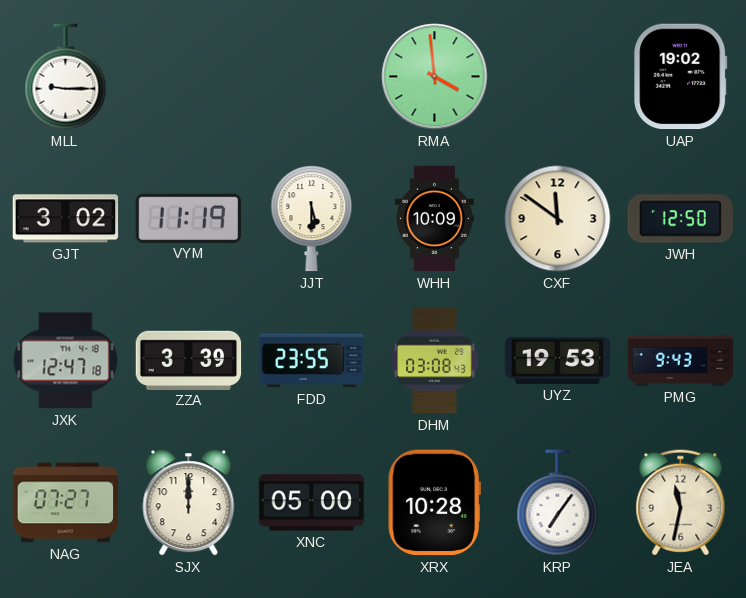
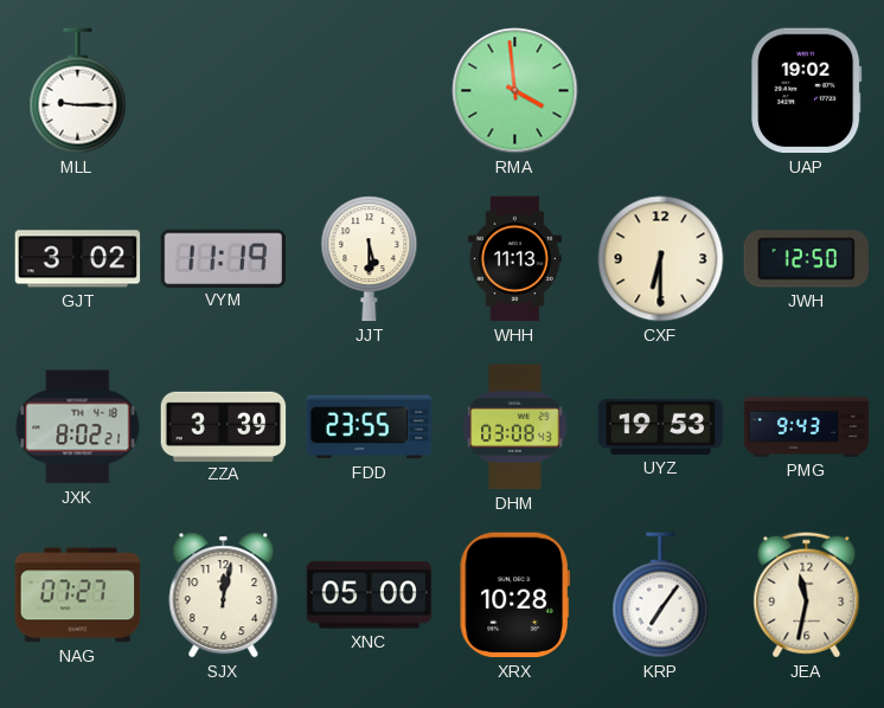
WHH: 10:09 -> 11:13
CXF: 11:51 -> 6:30
JXK: 12:47 -> 8:02
SJX: 12:00 -> 12:02
